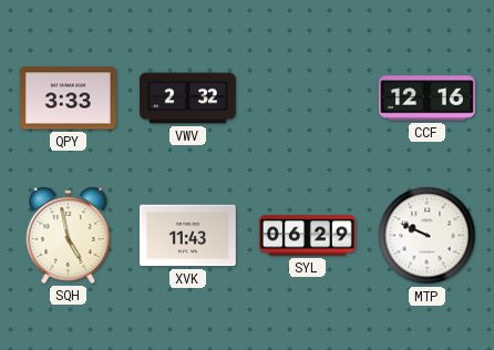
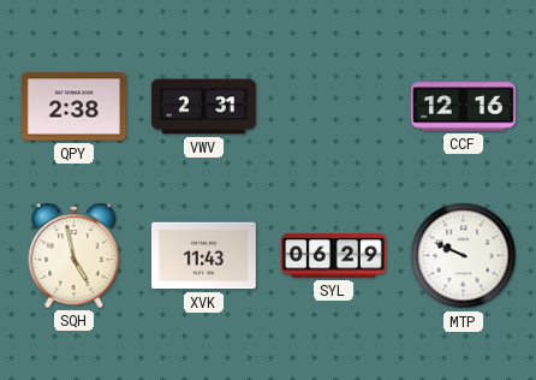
QPY: 3:33 -> 2:38
VWV: 2:32 -> 2:31
